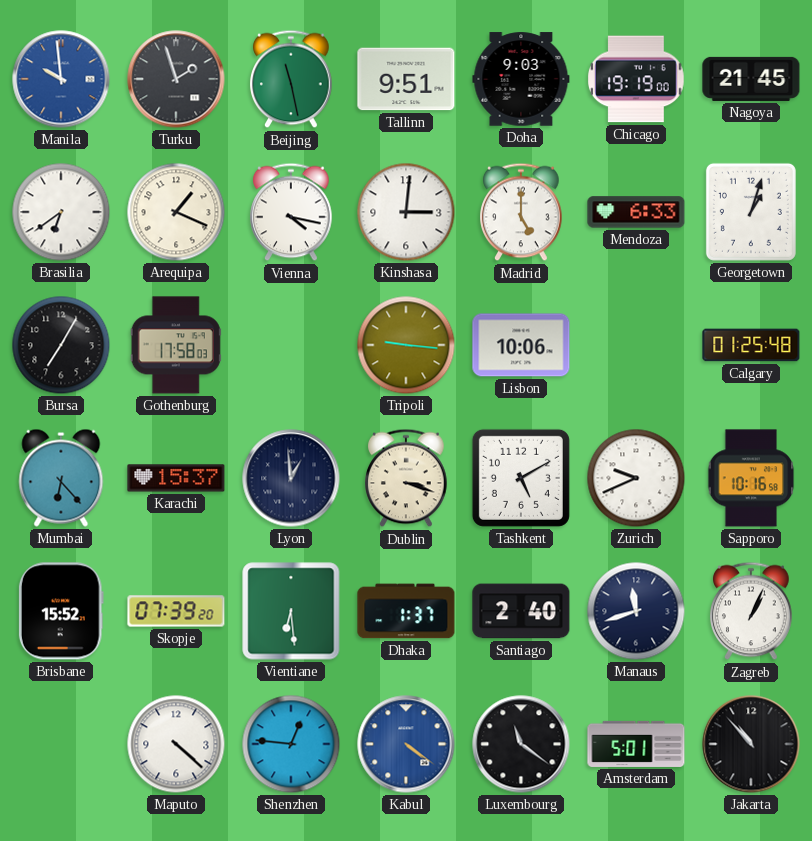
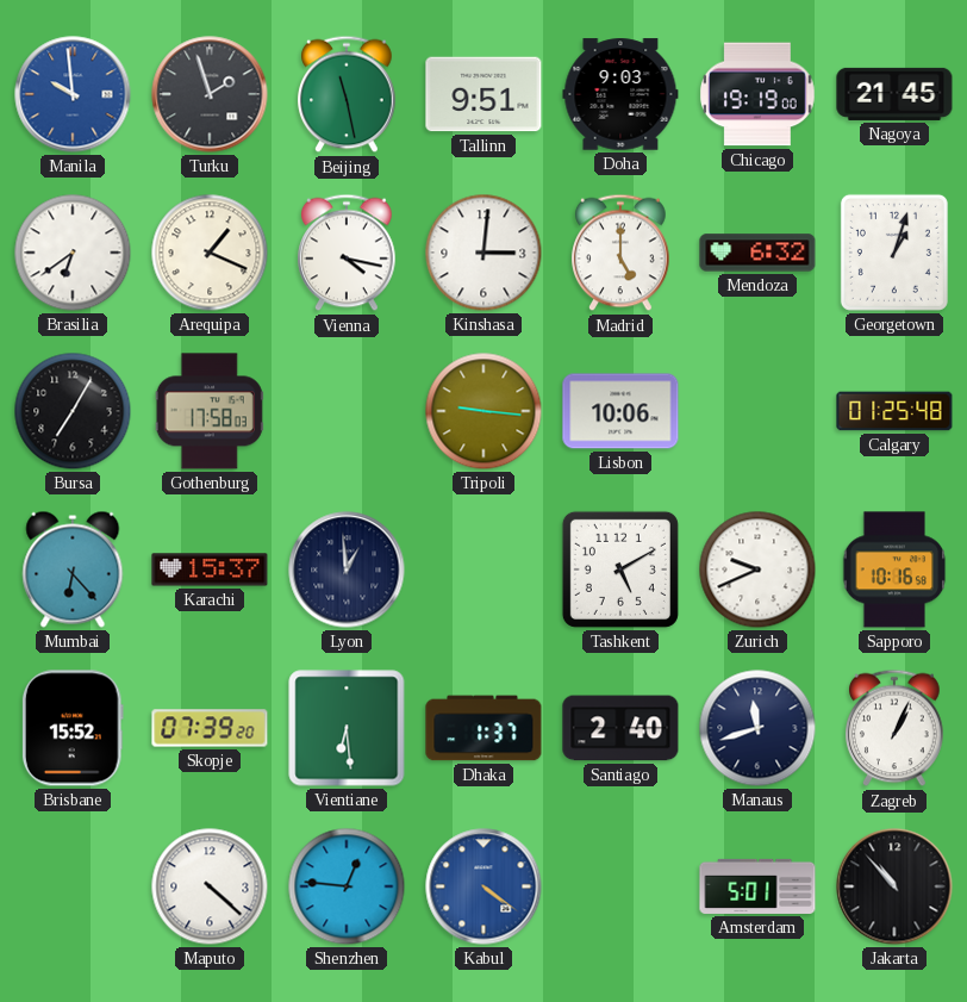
Mendoza: 6:33 -> 6:32
Dublin: 3:18 -> none
Luxembourg: 11:21 -> none
